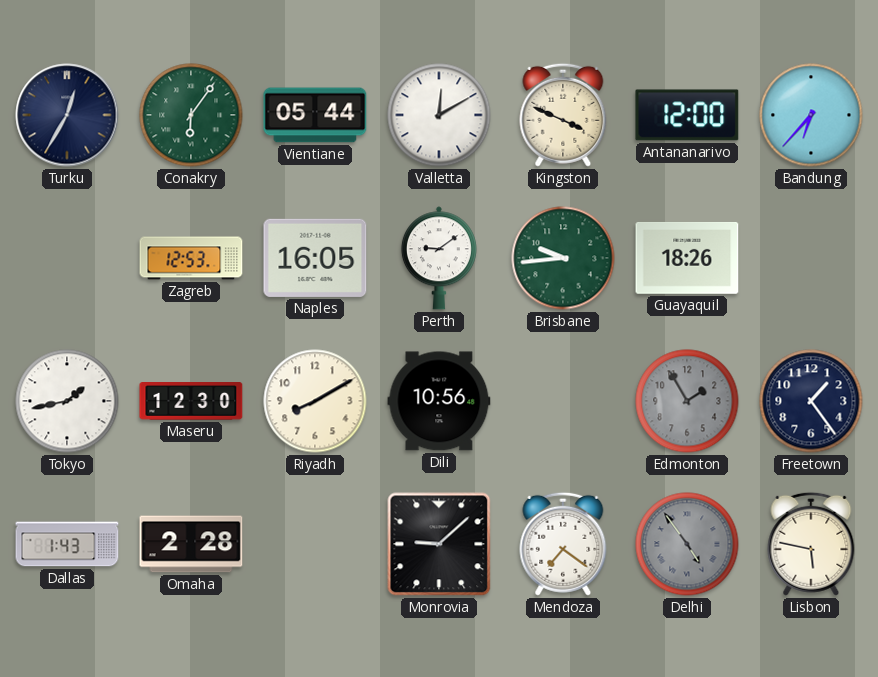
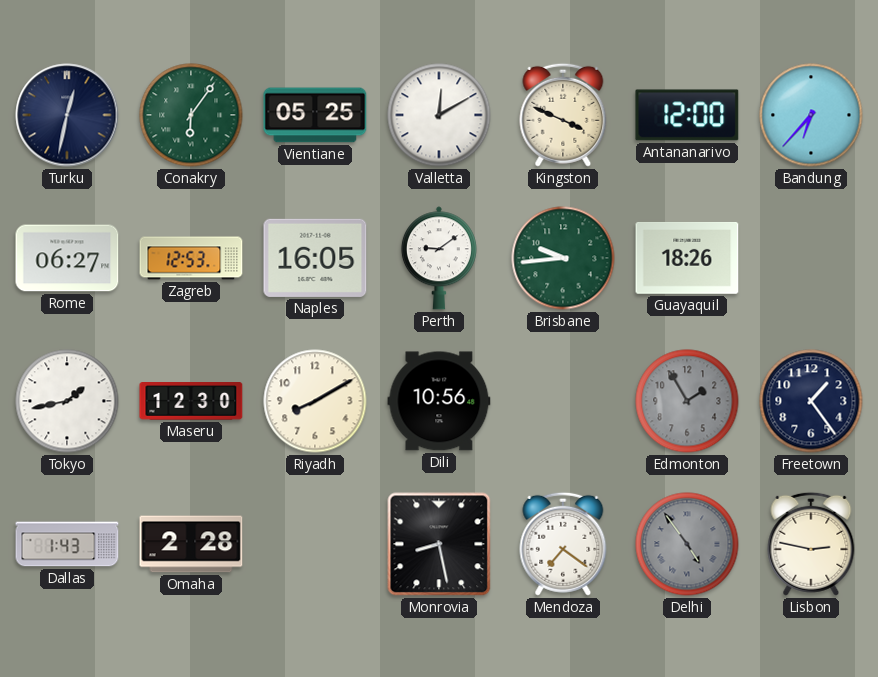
Turku: 12:35 -> 12:32
Vientiane: 05:44 -> 05:25
Rome: none -> 06:27
Monrovia: 9:08 -> 8:28
Lisbon: 5:47 -> 2:47
